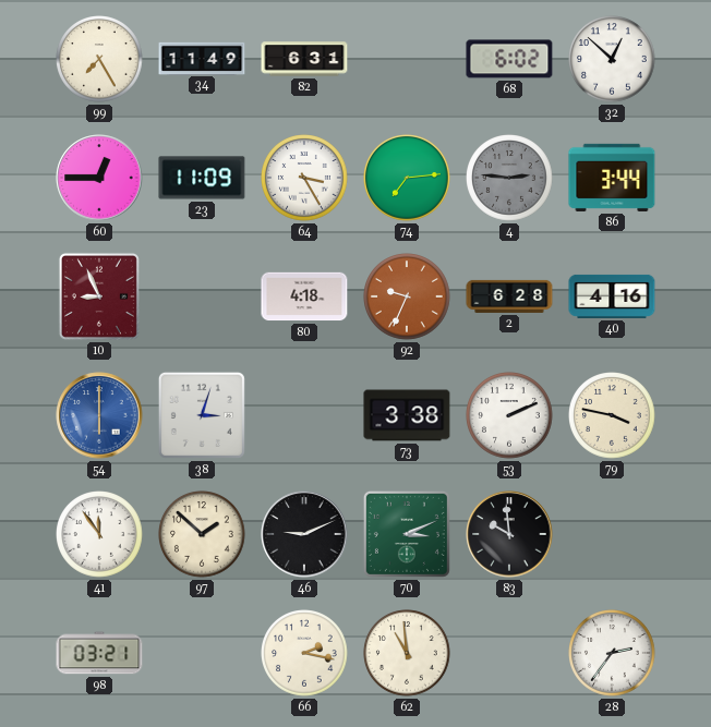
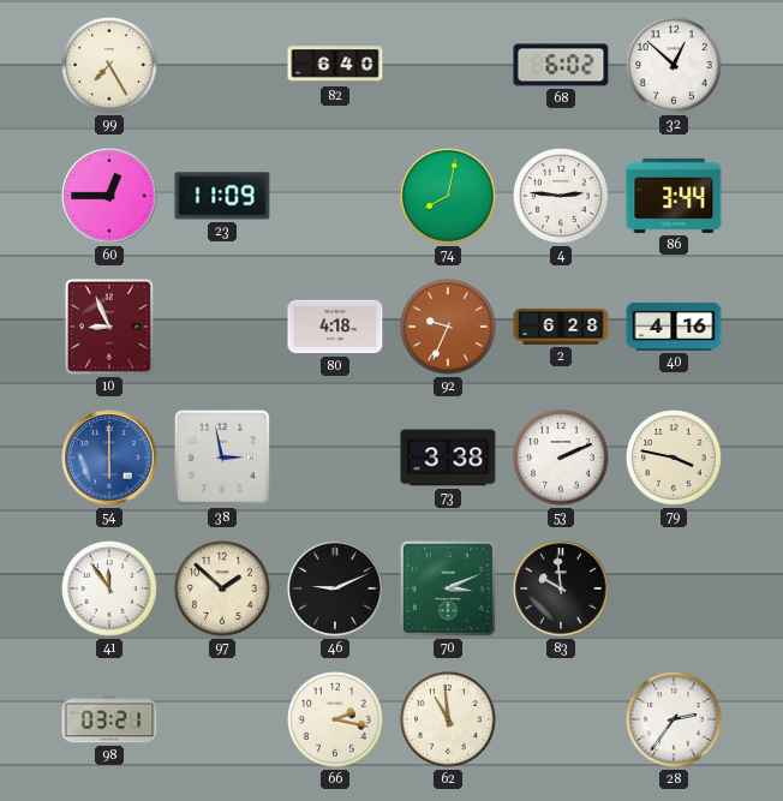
34: 11:49 -> none
82: 6:31 -> 6:40
64: 3:25 -> none
74: 7:14 -> 8:02
4 dial: grey -> white
38: 3:03 -> 2:58
